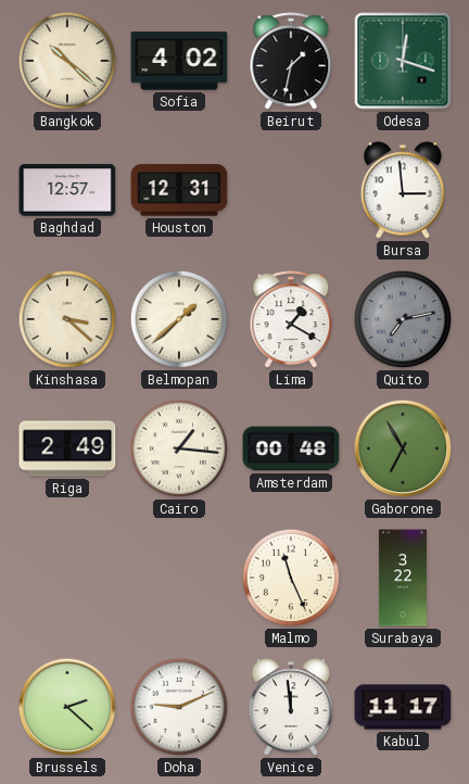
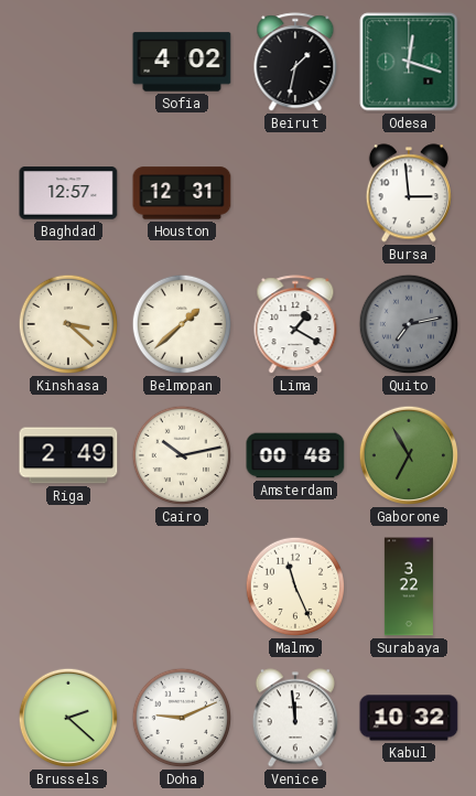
Bangkok: 10:22 -> none
Cairo: 1:16 -> 10:13
Kabul: 11:17 -> 10:32
